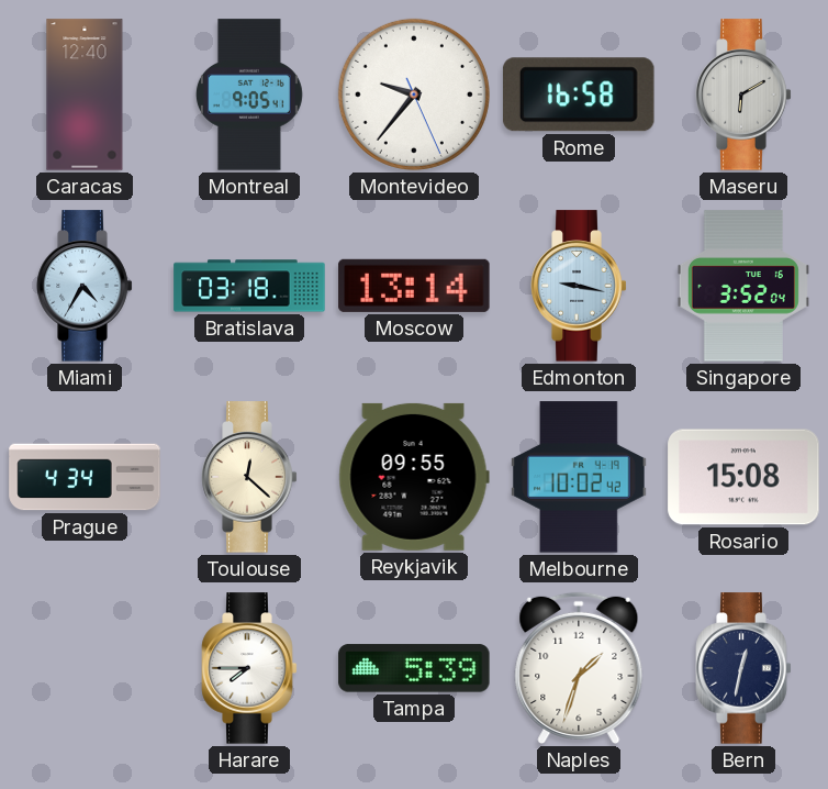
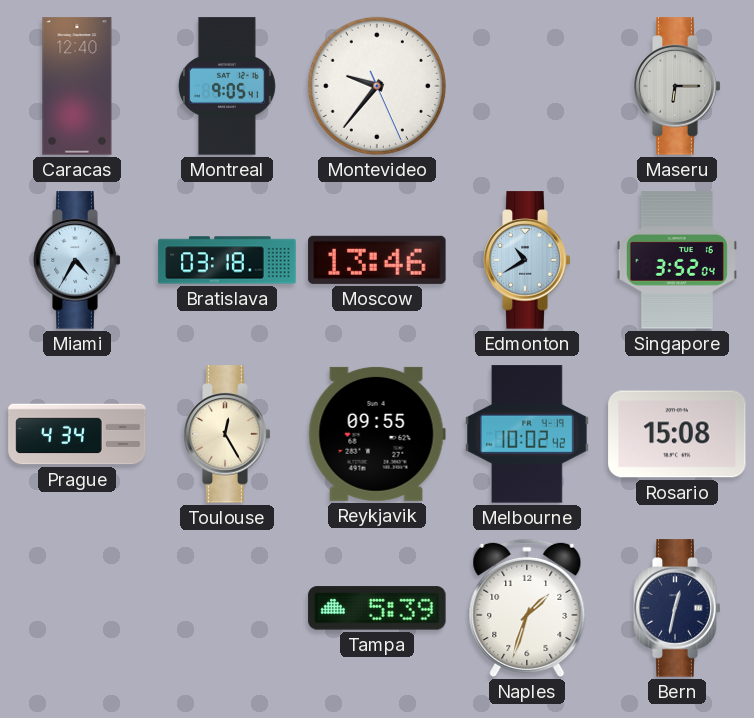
Rome: 16:58 -> none
Maseru: 6:10 -> 6:15
Moscow: 13:14 -> 13:46
Edmonton: 9:17 -> 10:40
Toulouse: 12:22 -> 12:25
Harare: 7:45 -> none
